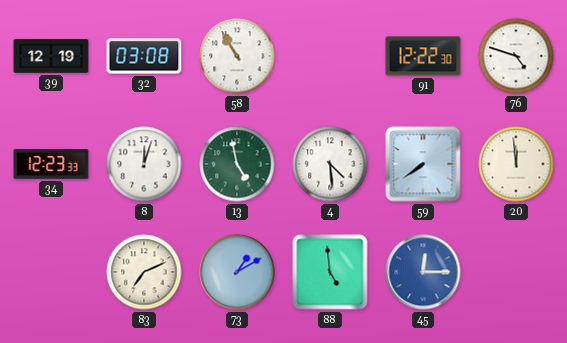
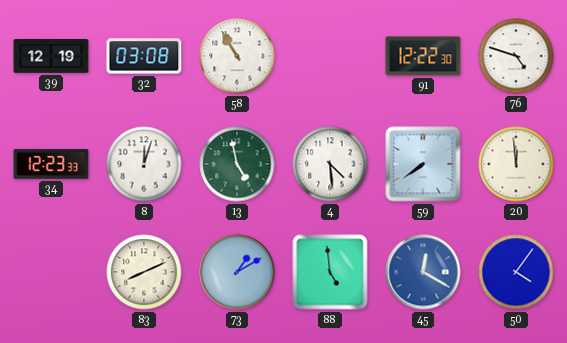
83: 7:11 -> 8:11
45: 12:15 -> 12:20
50: none -> 4:06
